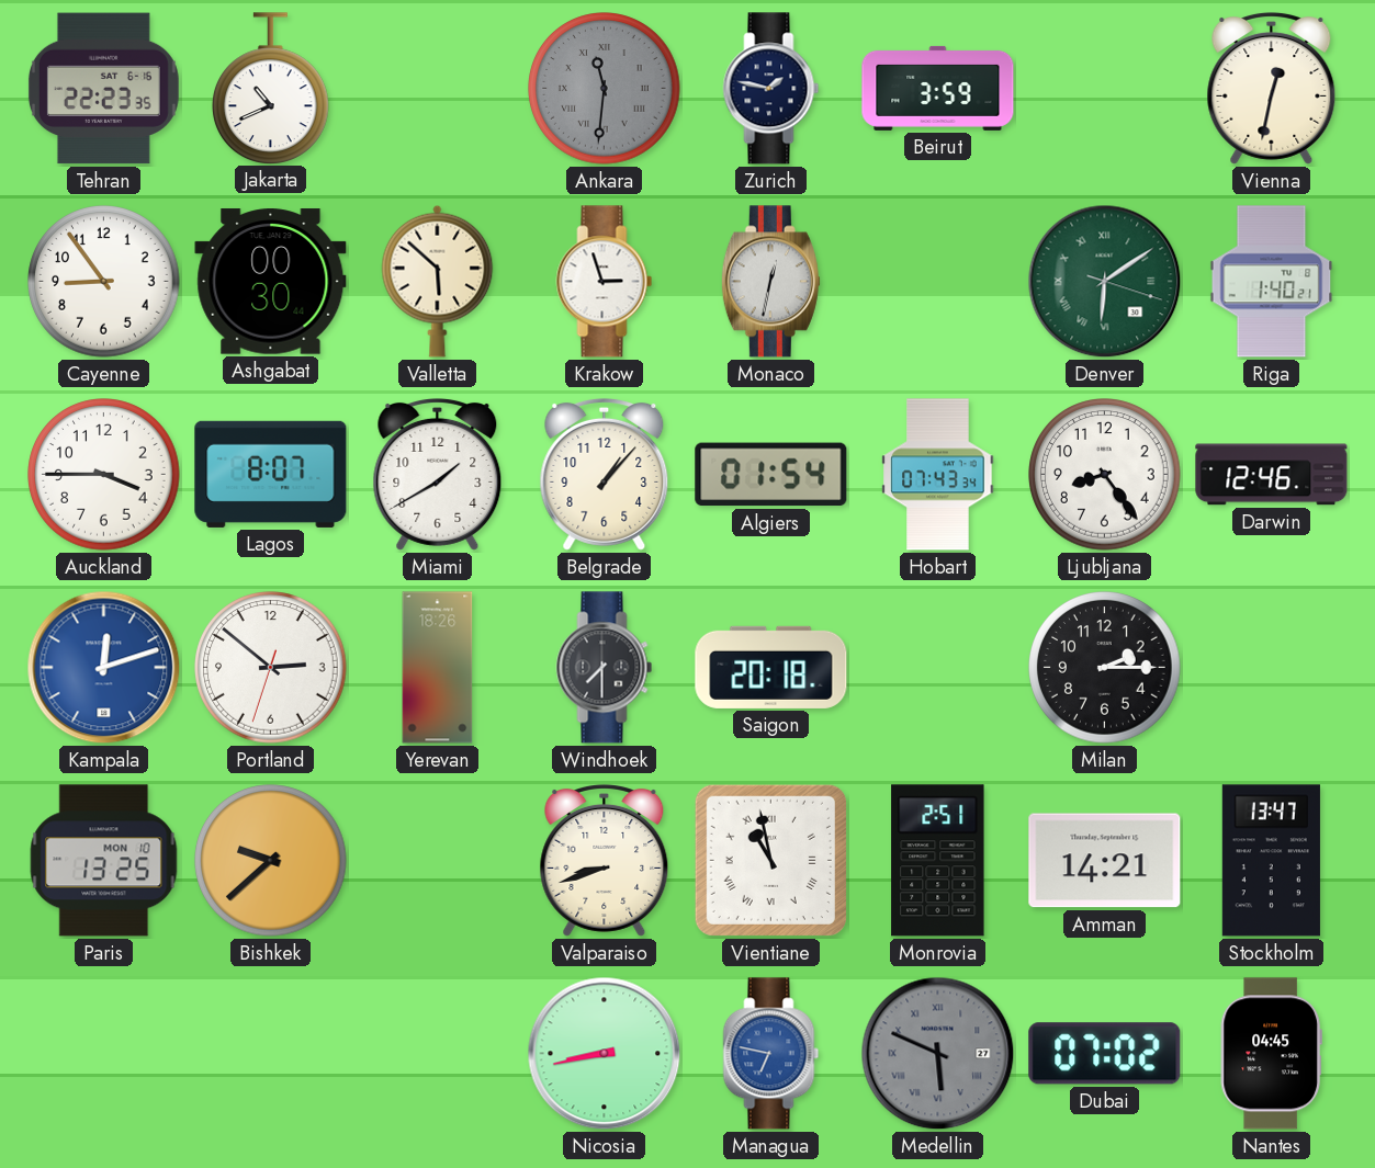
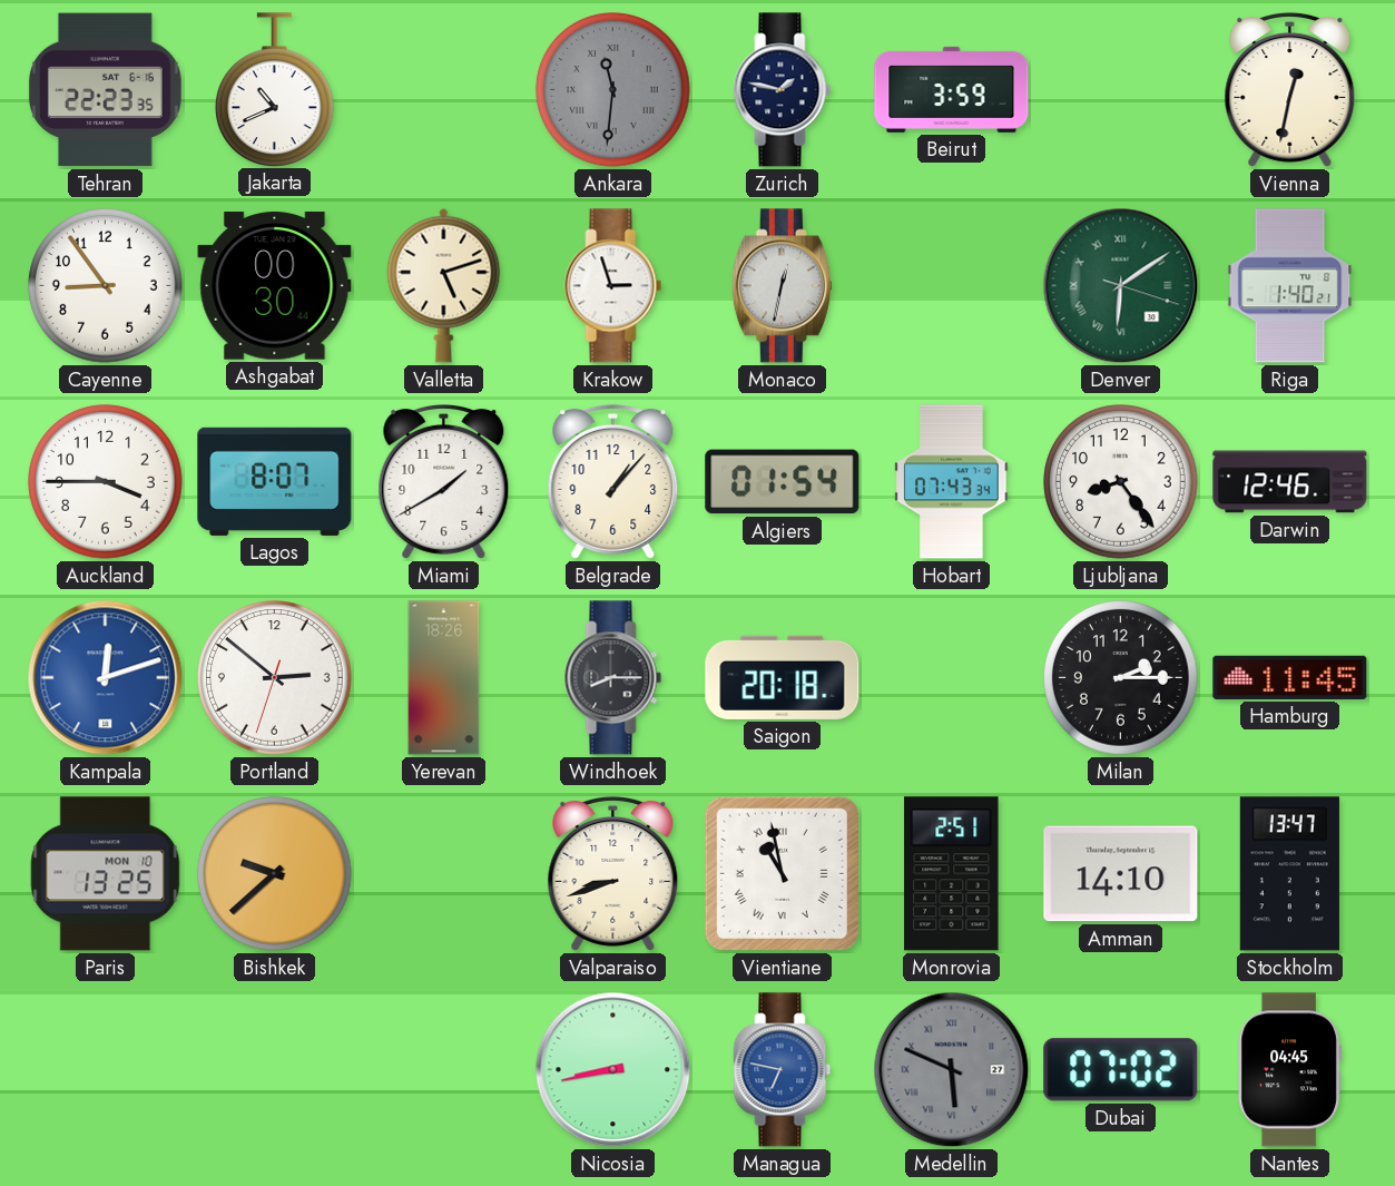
Valletta: 5:52 -> 5:12
Windhoek: 7:30 -> 8:15
Hamburg: none -> 11:45
Amman: 14:21 -> 14:10
